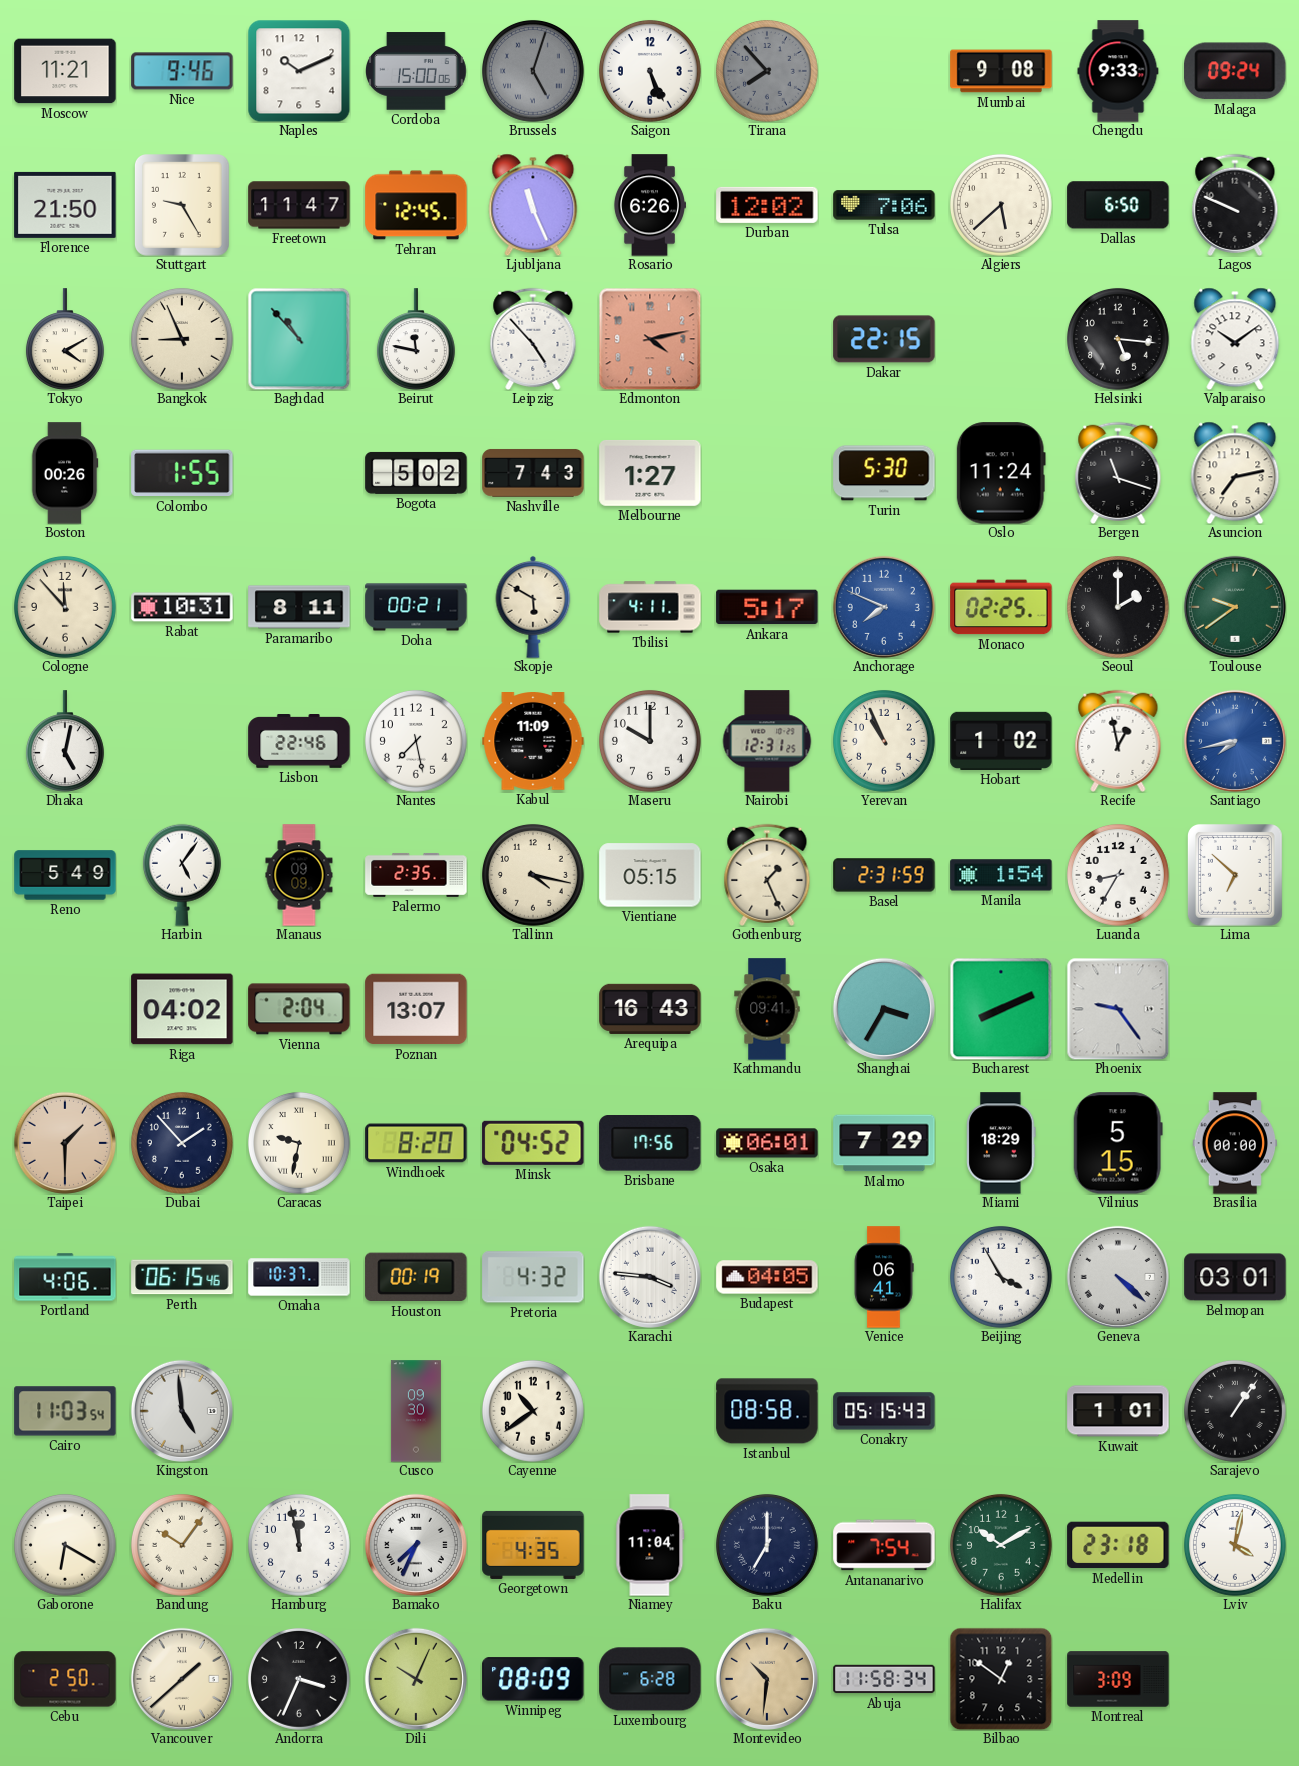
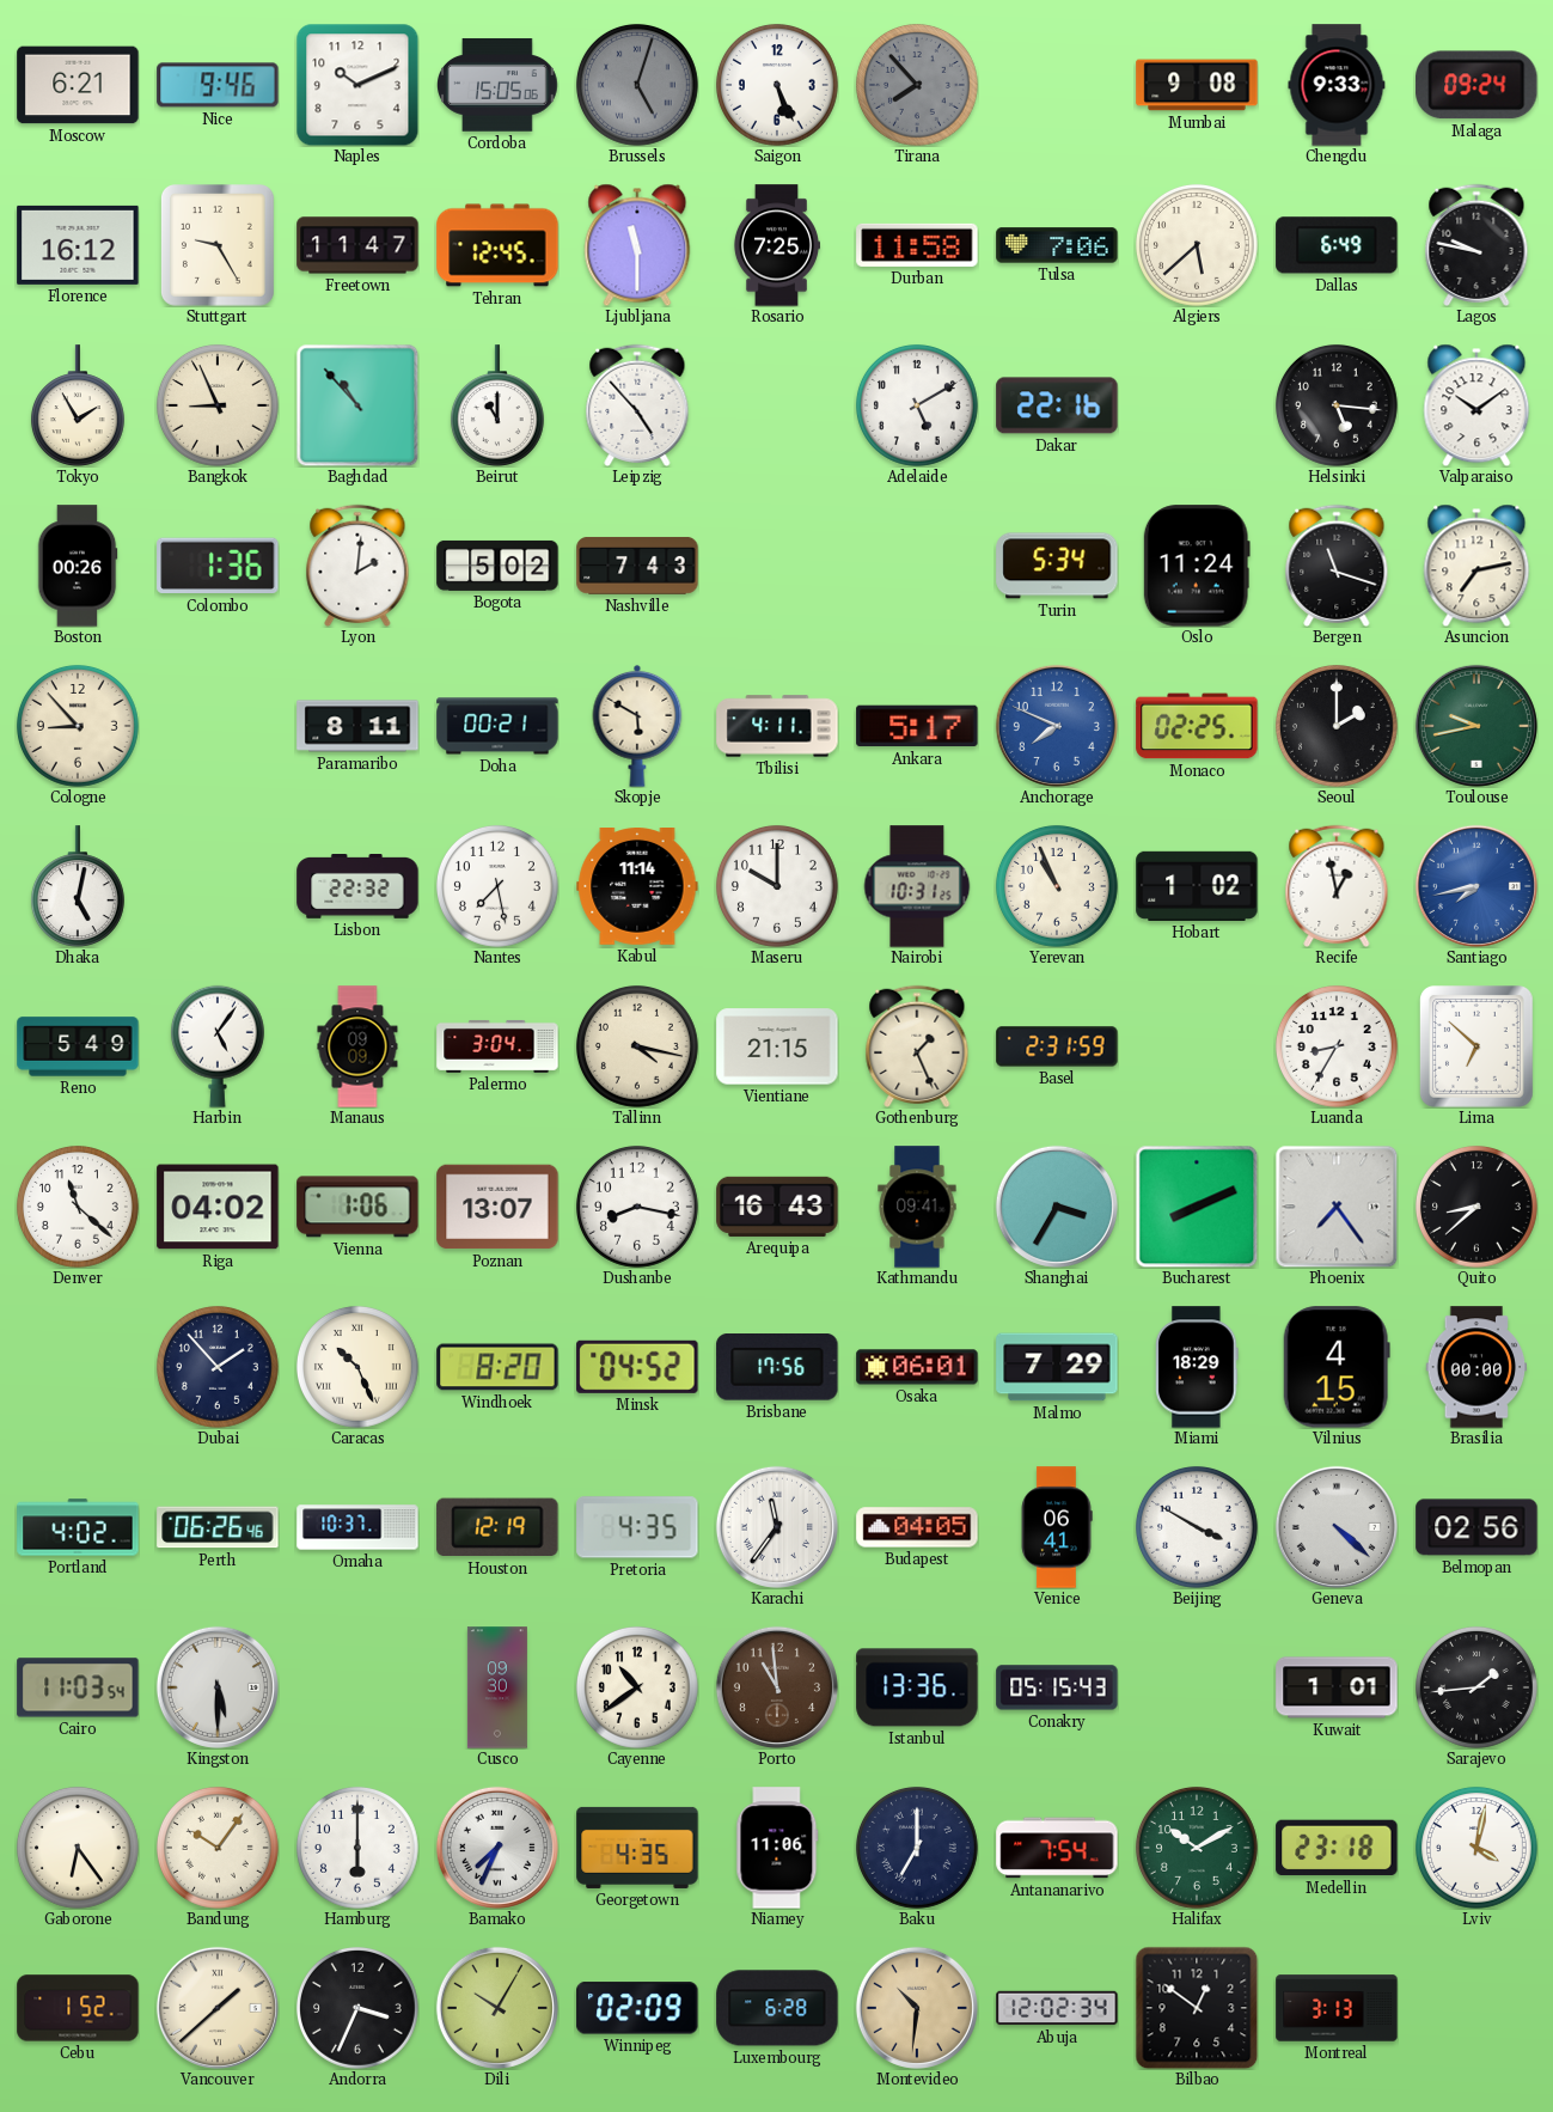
Moscow: 11:21 -> 6:21
Cordoba: 15:00 -> 15:05
Florence: 21:50 -> 16:12
Ljubljana: 11:26 -> 11:30
Rosario: 6:26 -> 7:25
Durban: 12:02 -> 11:58
Dallas: 6:50 -> 6:49
Lagos: 9:49 -> 9:47
Tokyo: 4:10 -> 1:55
Beirut: 11:47 -> 11:00
Edmonton: 4:13 -> none
Adelaide: none -> 5:10
Dakar: 22:15 -> 22:16
Colombo: 1:55 -> 1:36
Lyon: none -> 2:01
Melbourne: 1:27 -> none
Turin: 5:30 -> 5:34
Cologne: 11:53 -> 8:53
Rabat: 10:31 -> none
Toulouse: 9:39 -> 9:43
Lisbon: 22:46 -> 22:32
Kabul: 11:09 -> 11:14
Nairobi: 12:31 -> 10:31
Palermo: 2:35 -> 3:04
Vientiane: 05:15 -> 21:15
Manila: 1:54 -> none
Denver: none -> 11:22
Vienna: 2:04 -> 1:06
Dushanbe: none -> 8:17
Phoenix: 9:24 -> 7:24
Quito: none -> 8:38
Taipei: 1:30 -> none
Caracas: 9:32 -> 10:26
Vilnius: 5:15 -> 4:15
Portland: 4:06 -> 4:02
Perth: 06:15 -> 06:26
Houston: 00:19 -> 12:19
Pretoria: 4:32 -> 4:35
Karachi: 3:46 -> 11:36
Beijing: 3:55 -> 3:50
Belmopan: 03:01 -> 02:56
Kingston: 4:59 -> 5:30
Porto: none -> 10:59
Istanbul: 08:58 -> 13:36
Sarajevo: 1:06 -> 1:44
Gaborone: 6:20 -> 6:24
Hamburg: 11:58 -> 6:00
Niamey: 11:04 -> 11:06
Cebu: 2:50 -> 1:52
Dili: 10:04 -> 10:05
Winnipeg: 08:09 -> 02:09
Abuja: 11:58 -> 12:02
Montreal: 3:09 -> 3:13
